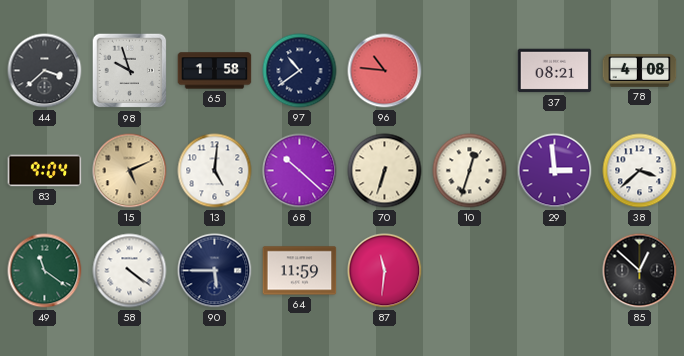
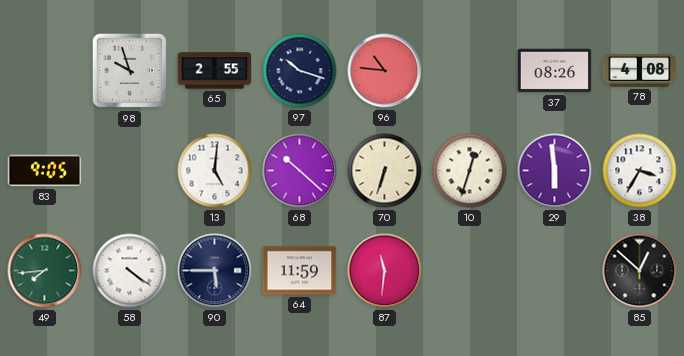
44: 3:38 -> none
65: 1:58 -> 2:55
97: 10:39 -> 10:18
37: 08:21 -> 08:26
83: 9:04 -> 9:05
15: 5:11 -> none
29: 2:59 -> 5:59
38: 3:38 -> 3:35
49: 11:21 -> 7:44
